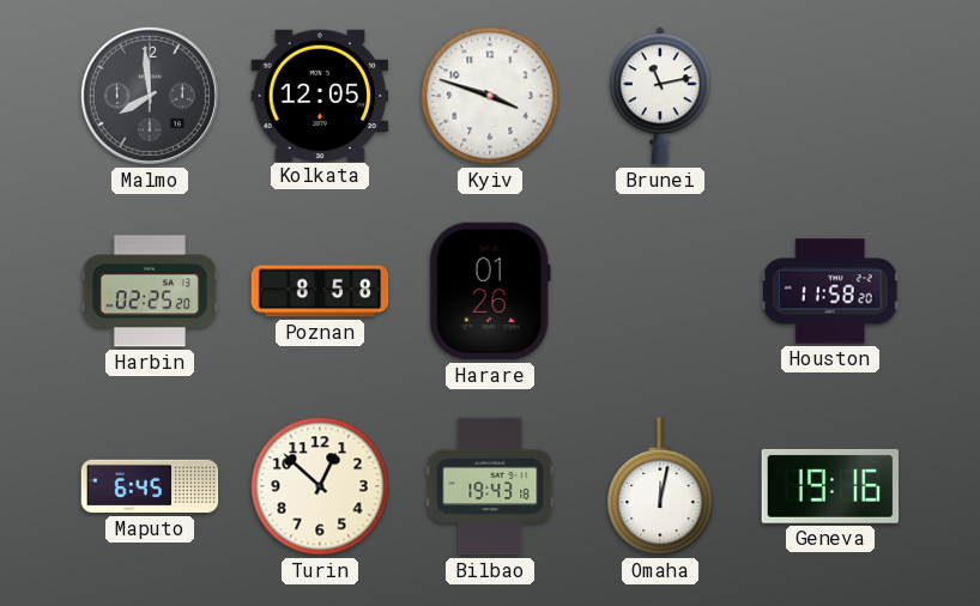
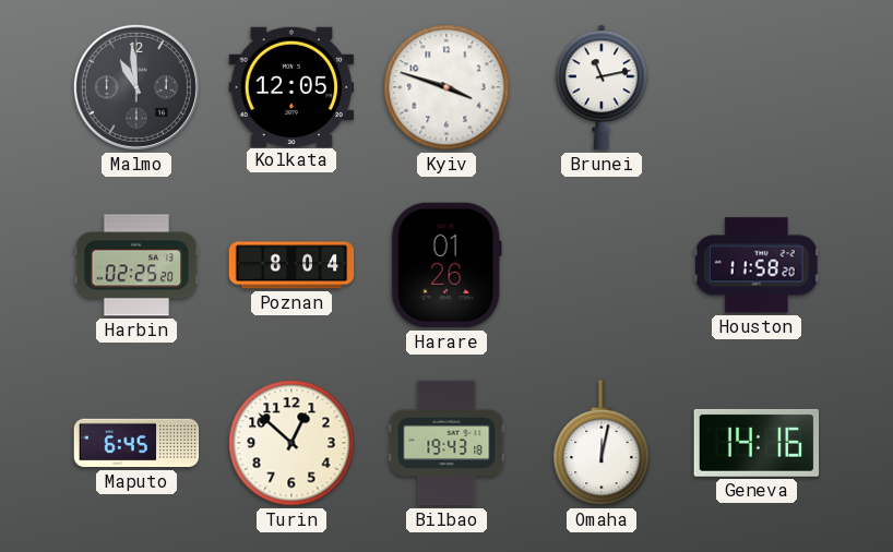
Malmo: 7:59 -> 10:59
Poznan: 8:58 -> 8:04
Geneva: 19:16 -> 14:16
